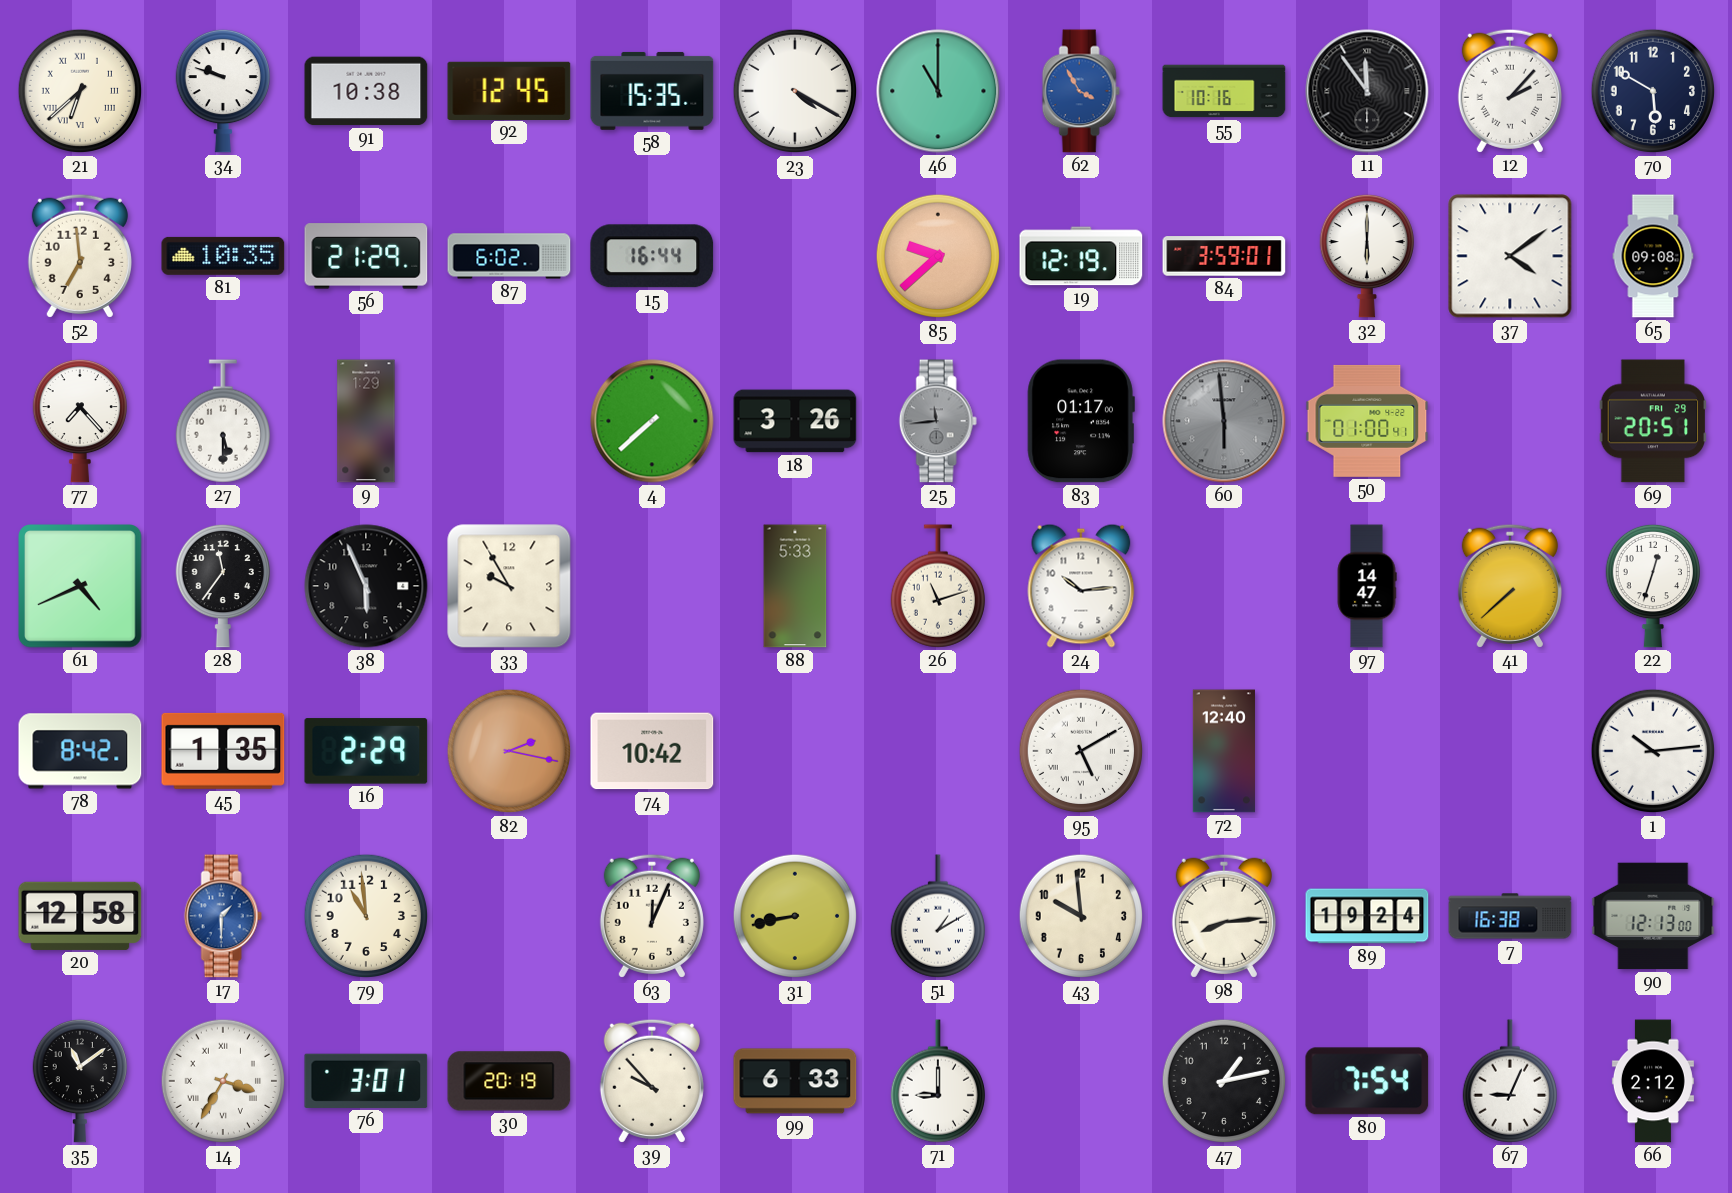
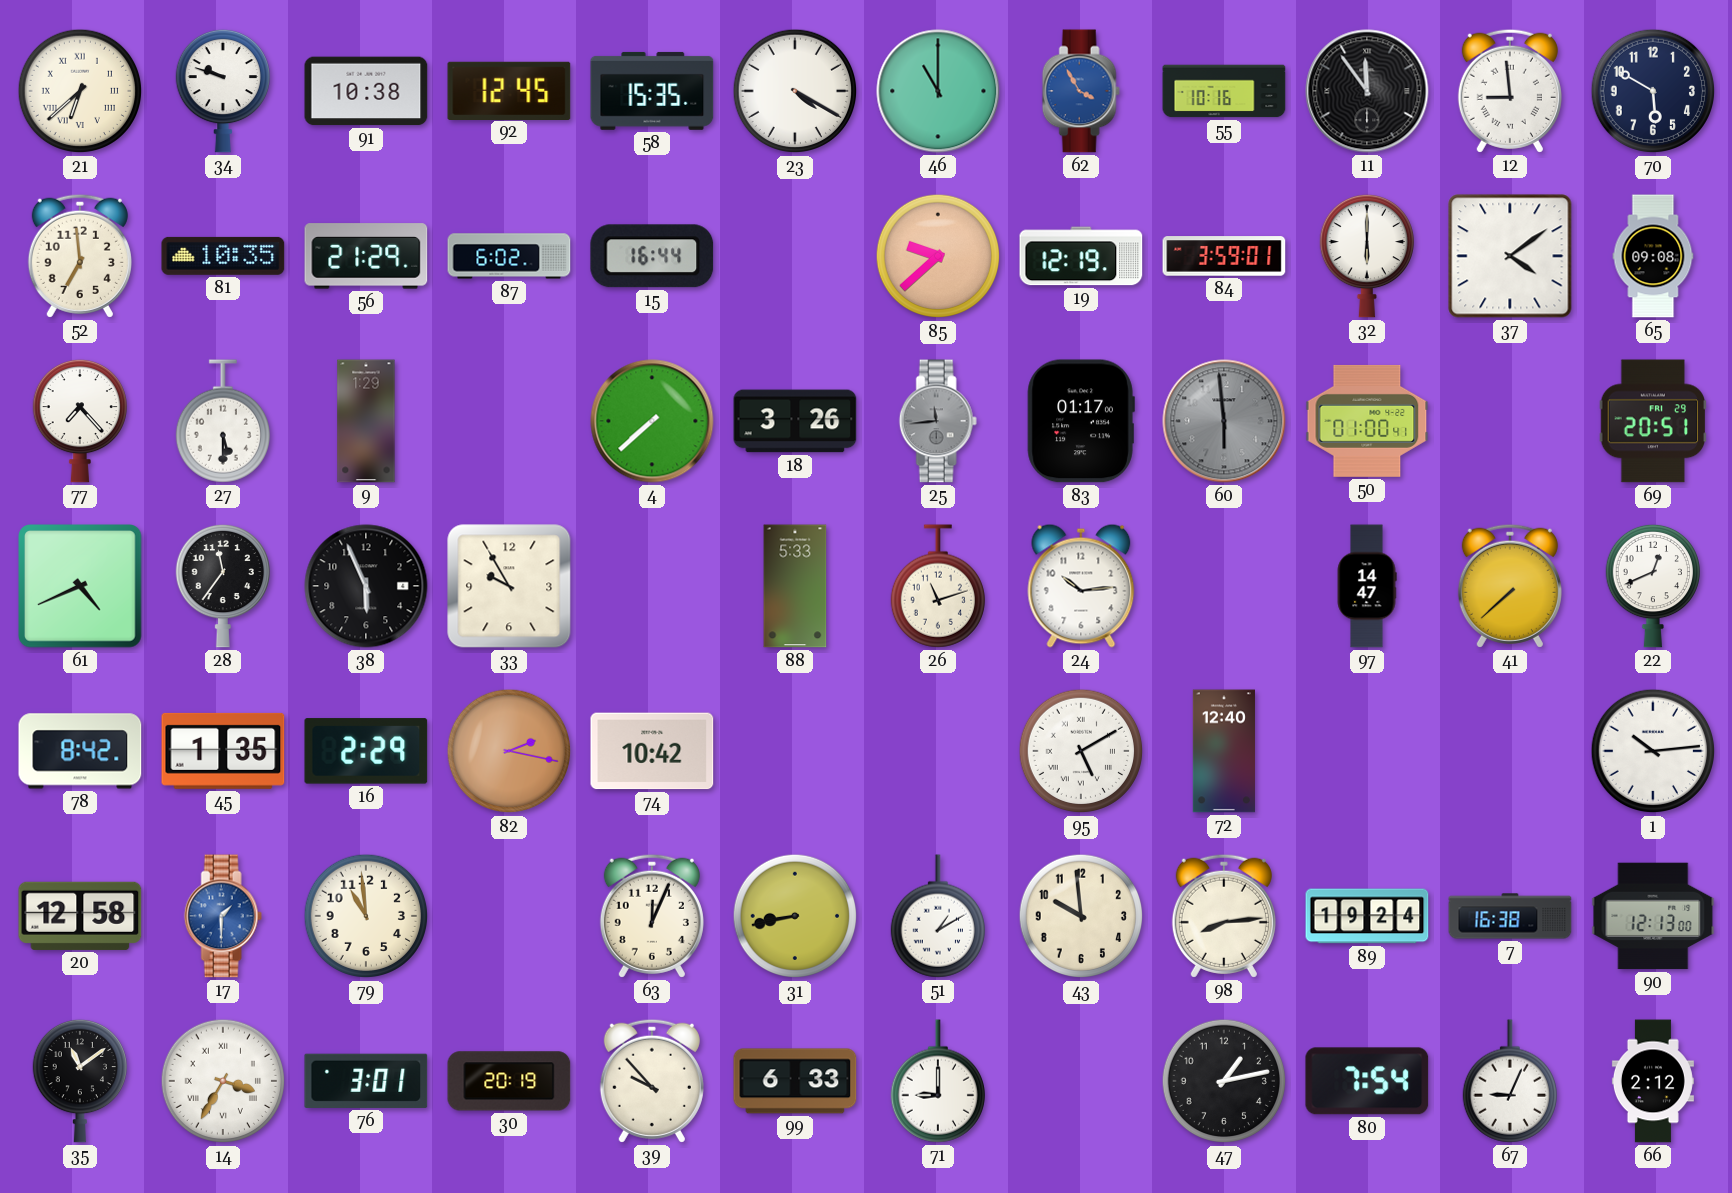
12: 2:07 -> 8:59
22: 12:33 -> 12:41
